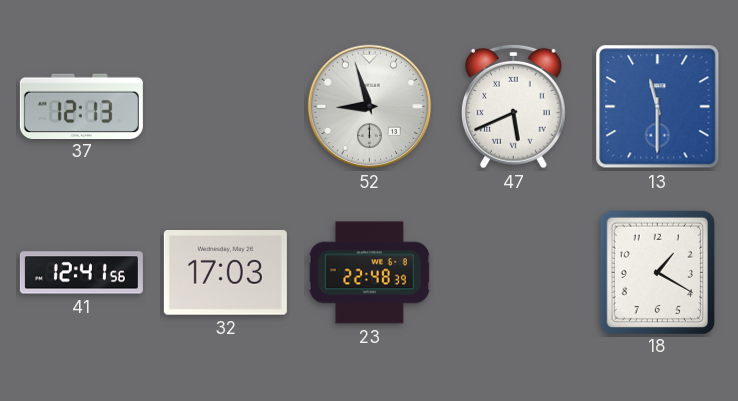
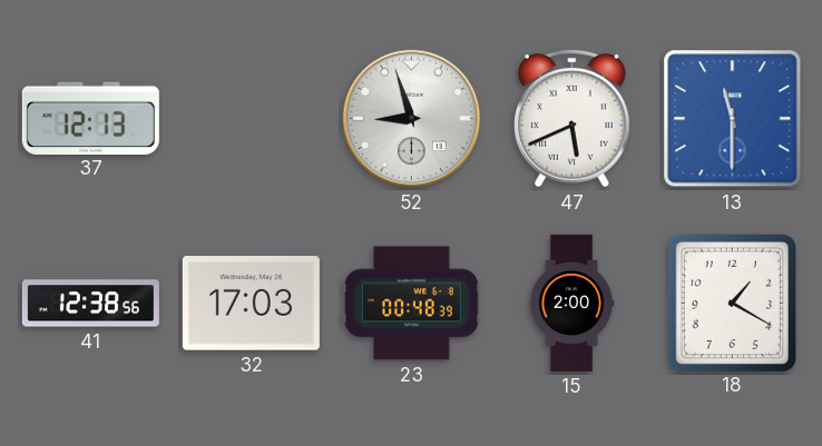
41: 12:41 -> 12:38
23: 22:48 -> 00:48
15: none -> 2:00
